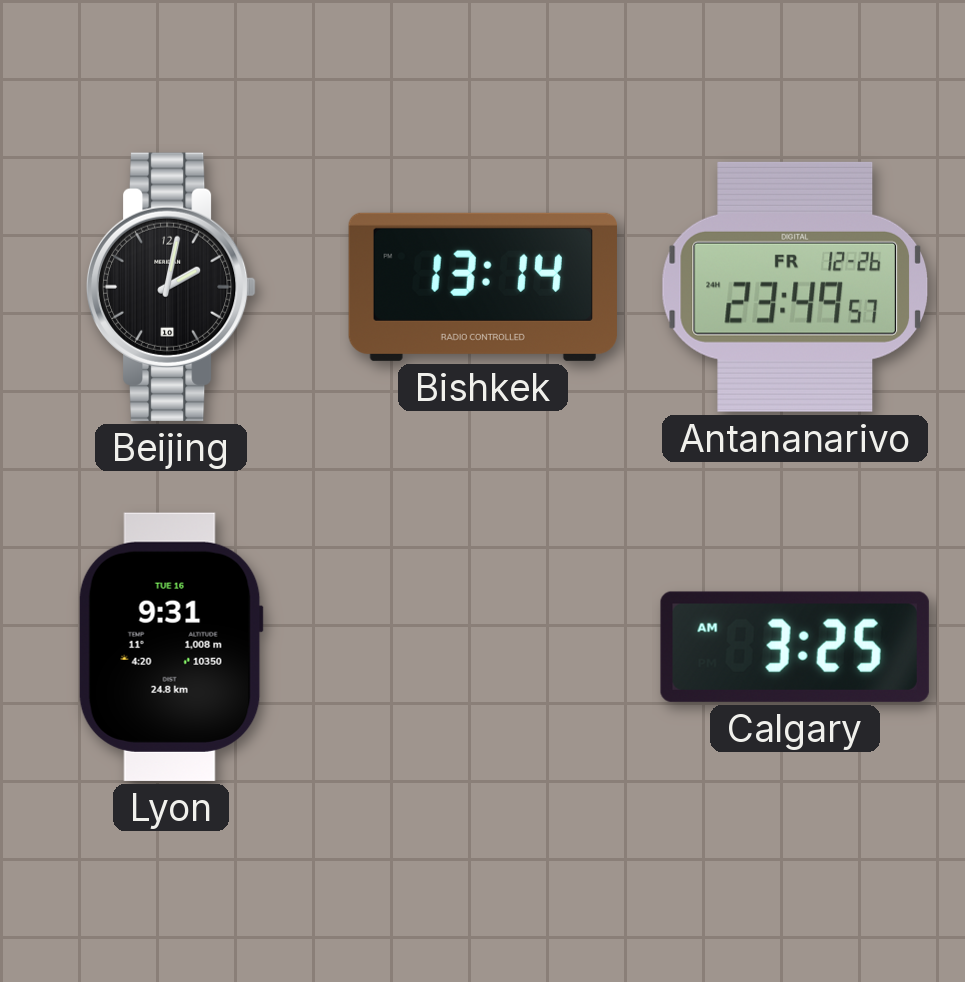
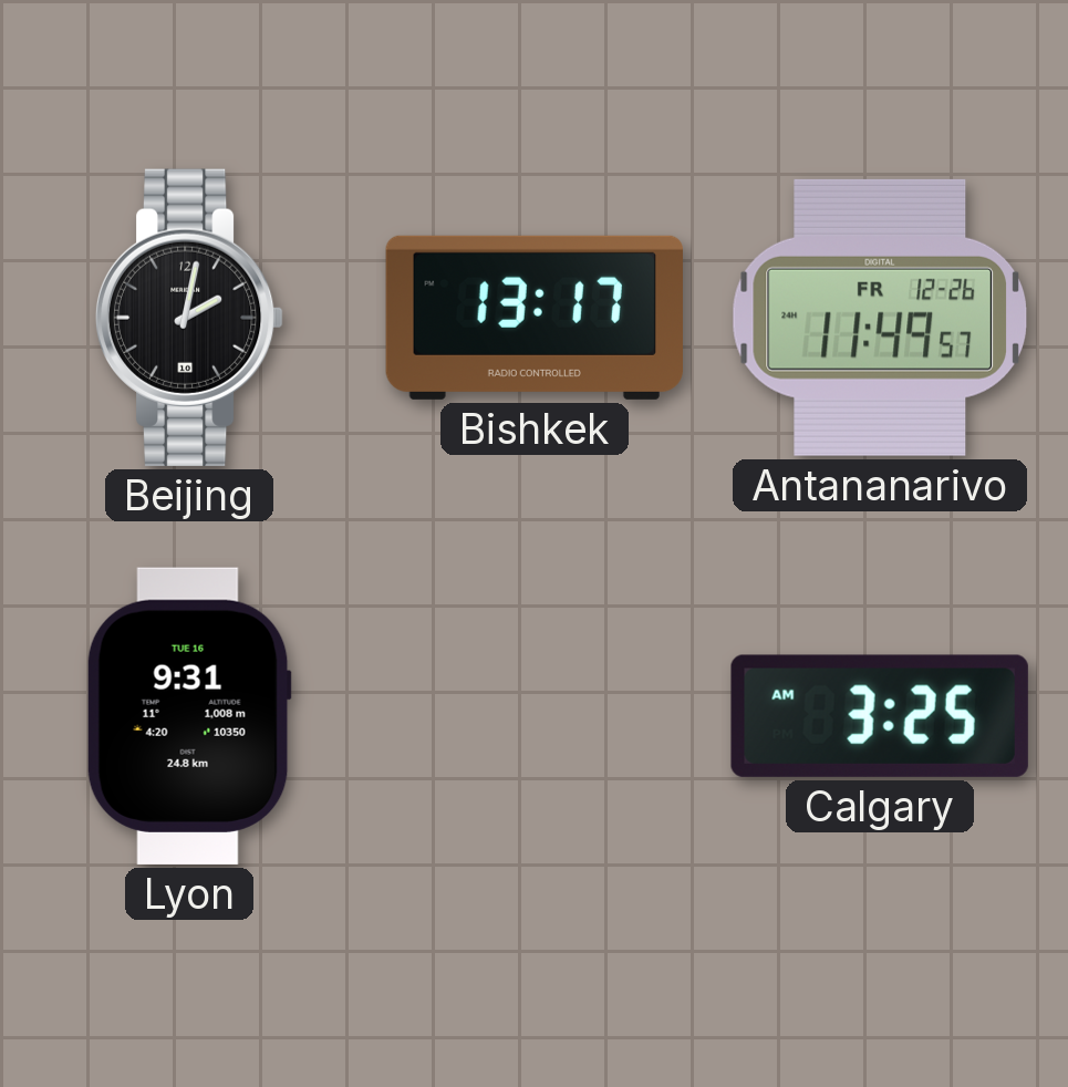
Bishkek: 13:14 -> 13:17
Antananarivo: 23:49 -> 11:49
